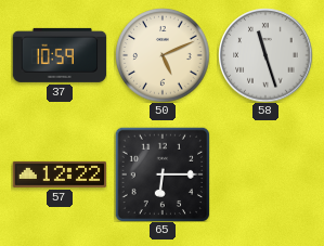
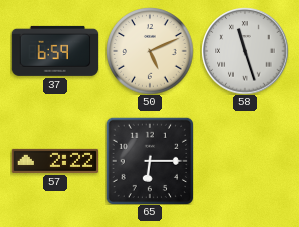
37: 10:59 -> 6:59
57: 12:22 -> 2:22
